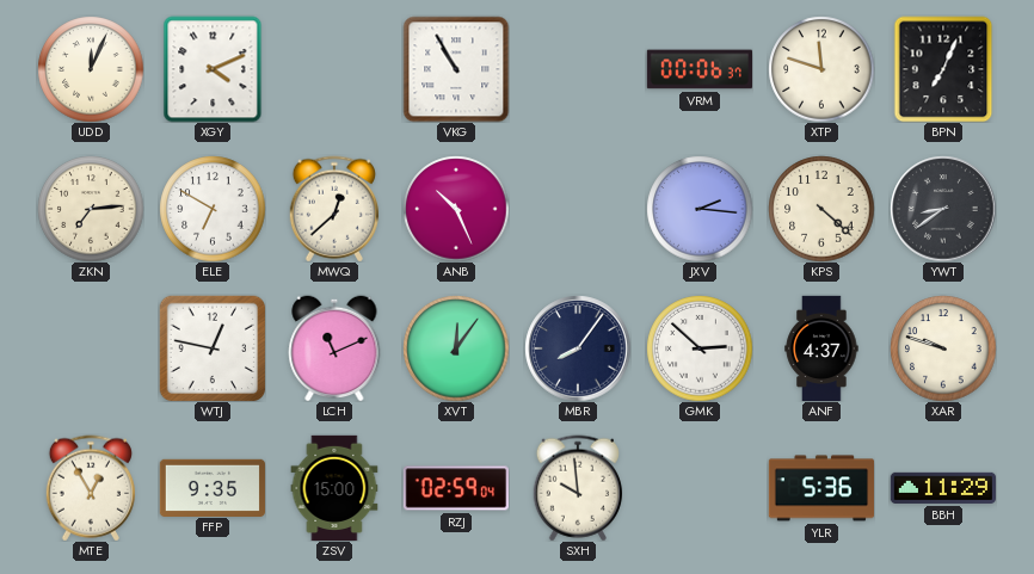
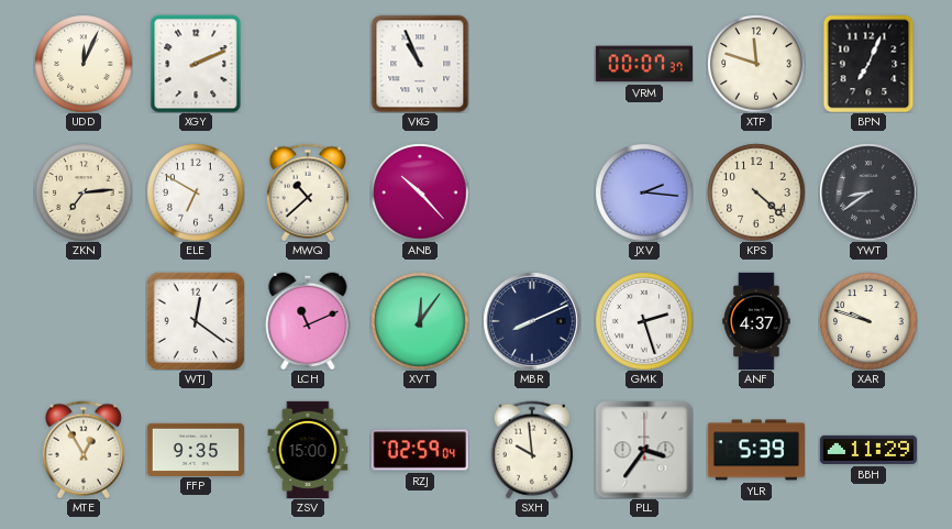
XGY: 4:11 -> 2:11
VKG: 10:55 -> 10:56
VRM: 00:06 -> 00:07
MWQ: 12:38 -> 10:38
ANB: 10:26 -> 10:23
WTJ: 12:47 -> 12:21
MBR: 8:06 -> 8:11
GMK: 2:52 -> 2:27
PLL: none -> 3:36
YLR: 5:36 -> 5:39
